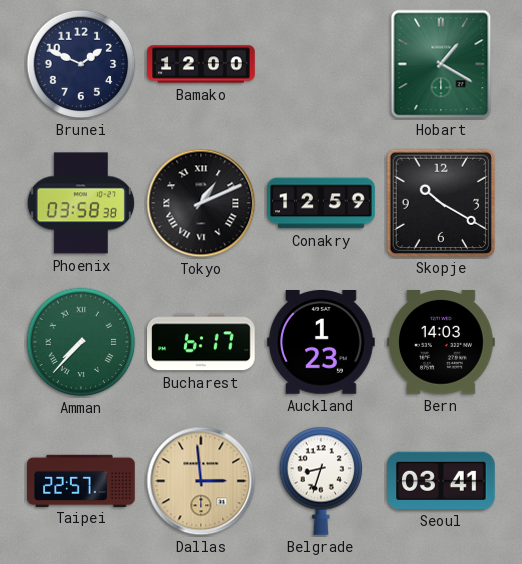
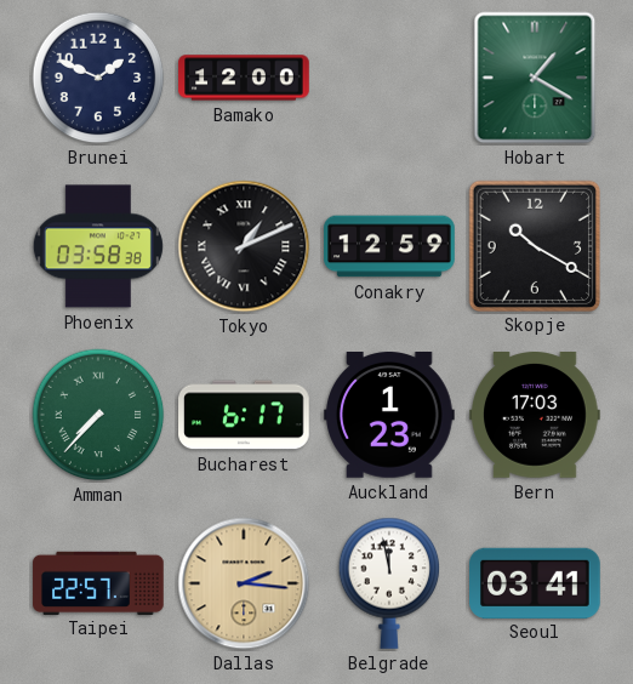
Bern: 14:03 -> 17:03
Dallas: 2:59 -> 2:16
Belgrade: 8:33 -> 11:58
